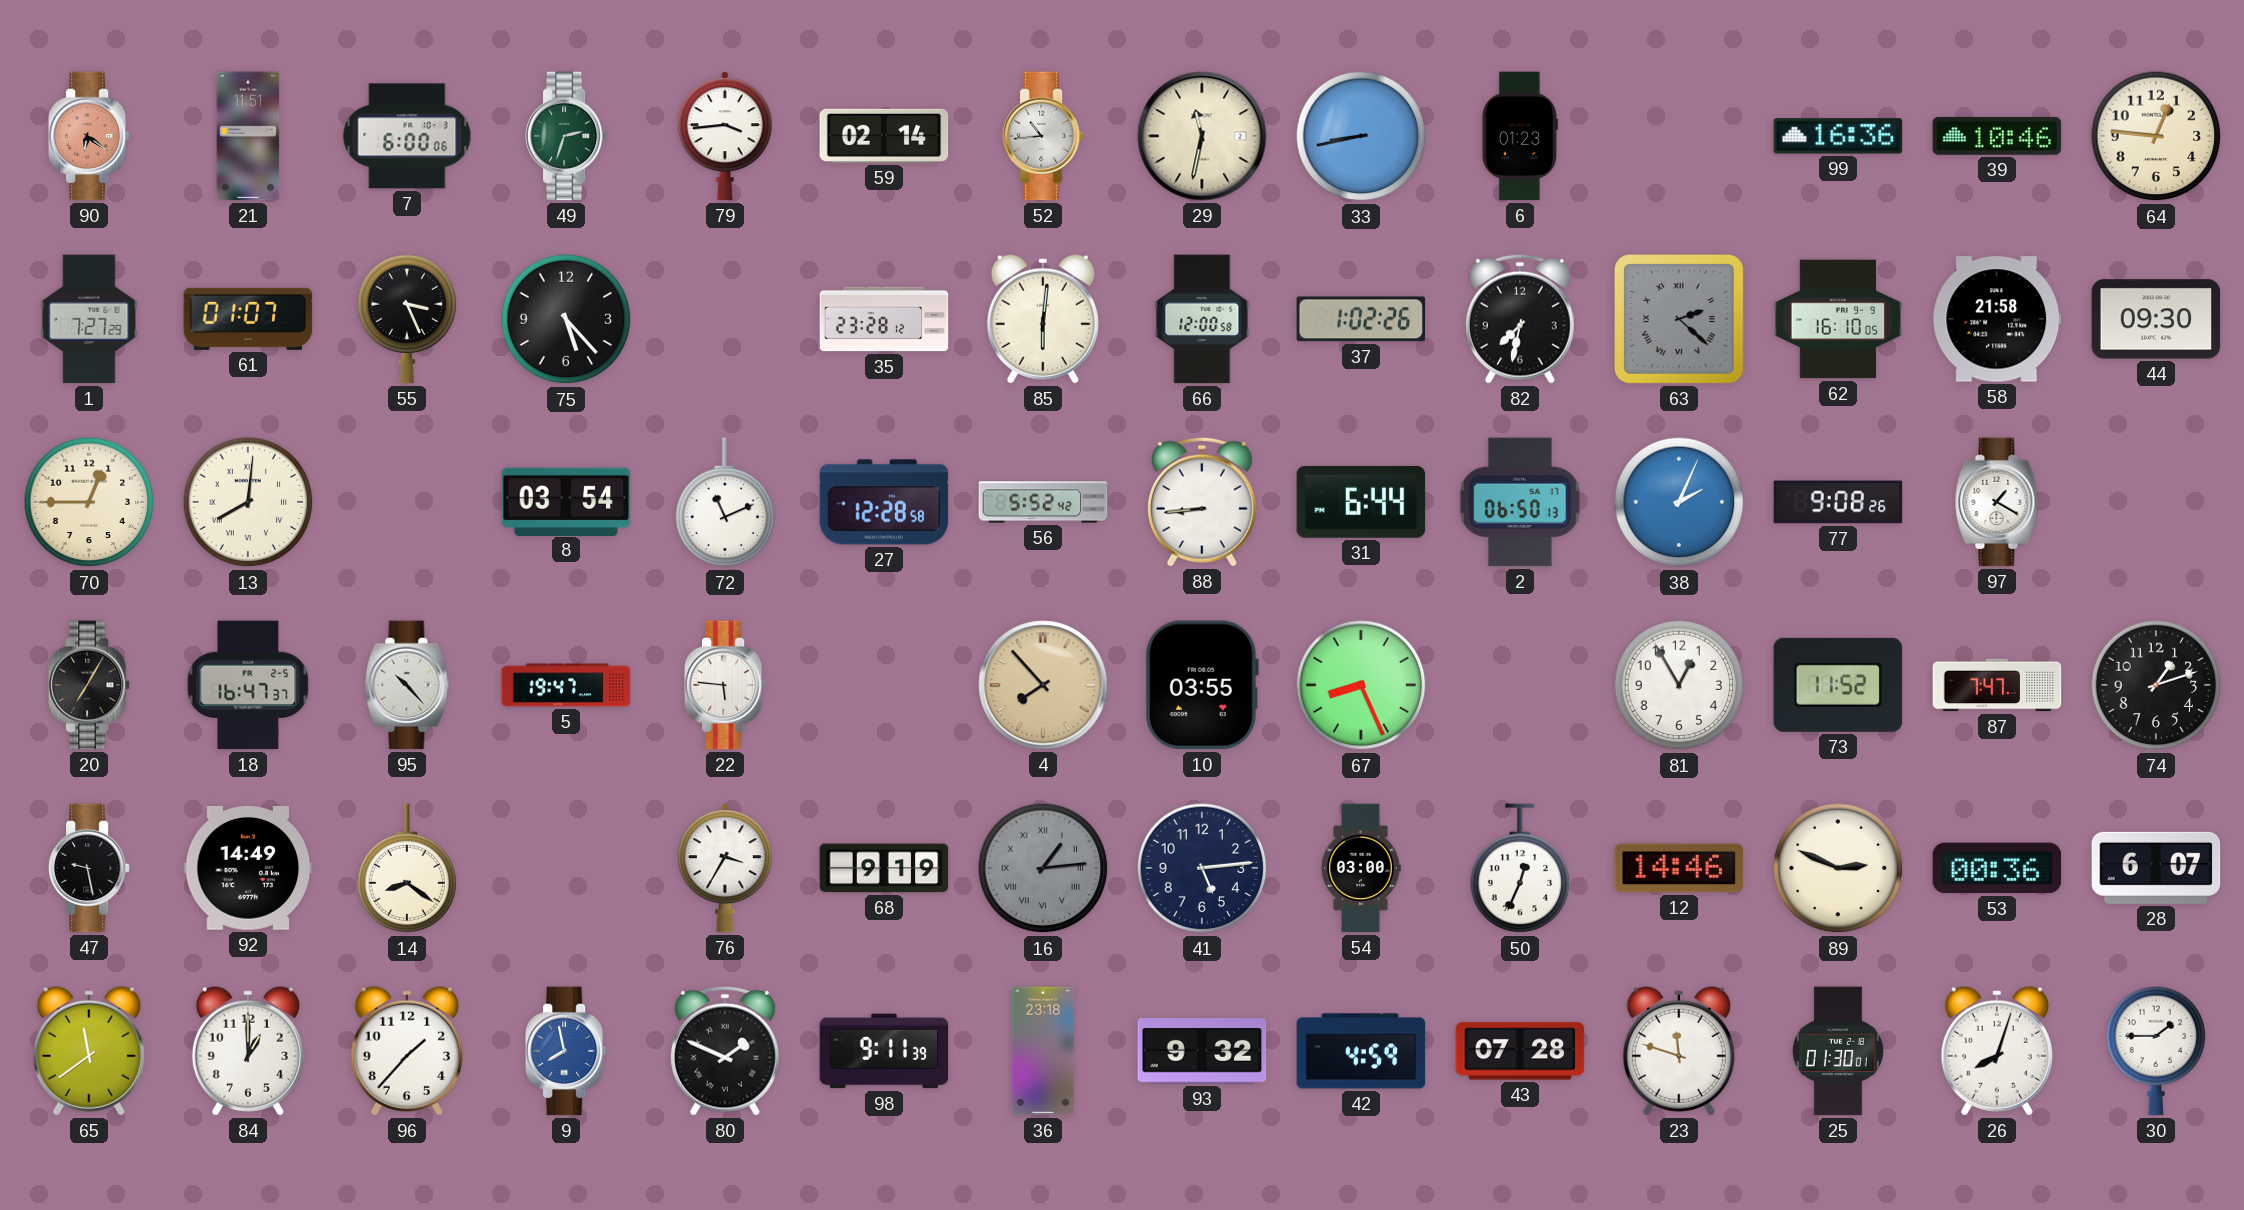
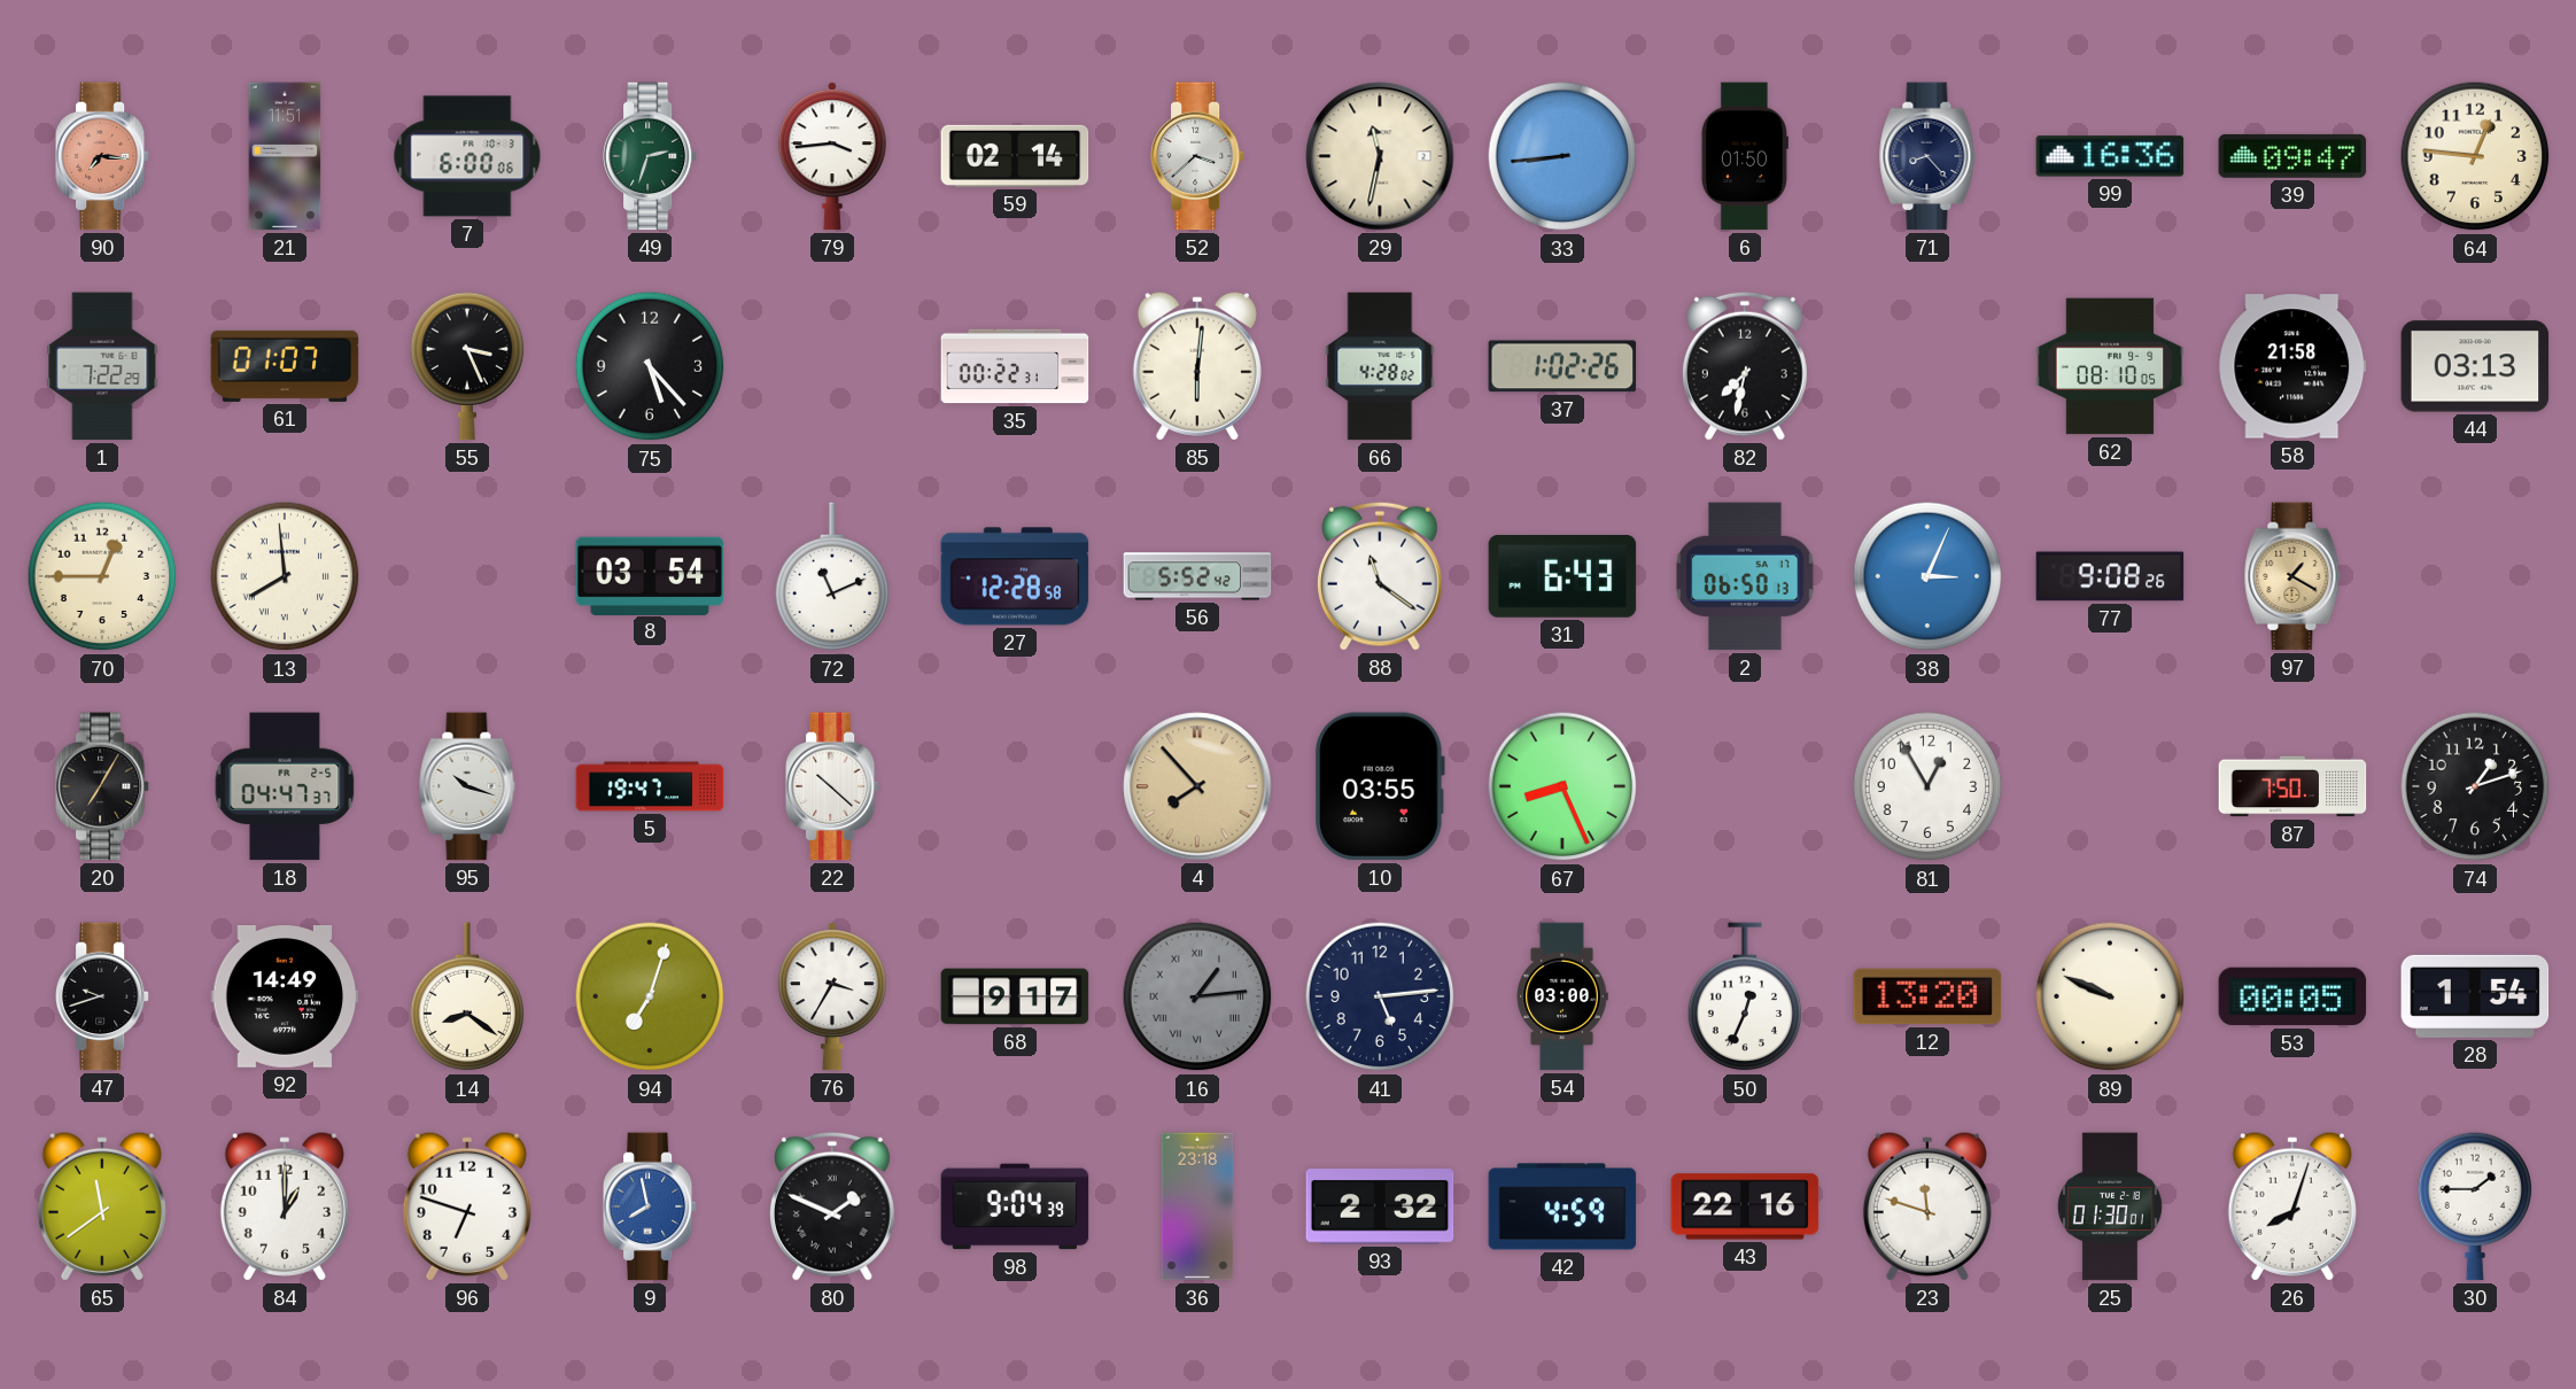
90: 6:21 -> 7:16
52: 10:44 -> 3:38
33: 8:43 -> 8:44
6: 01:23 -> 01:50
71: none -> 8:23
39: 10:46 -> 09:47
1: 7:27 -> 7:22
35: 23:28 -> 00:22
66: 12:00 -> 4:28
63: 2:22 -> none
62: 16:10 -> 08:10
44: 09:30 -> 03:13
13: 8:01 -> 7:59
88: 8:44 -> 11:21
31: 6:44 -> 6:43
38: 2:04 -> 3:04
97 dial: white -> champagne
18: 16:47 -> 04:47
95: 10:23 -> 10:18
22: 5:46 -> 10:22
73: 11:52 -> none
87: 7:47 -> 7:50
47: 9:28 -> 9:42
94: none -> 7:03
68: 9:19 -> 9:17
12: 14:46 -> 13:20
89: 2:49 -> 9:49
53: 00:36 -> 00:05
28: 6:07 -> 1:54
96: 1:37 -> 6:48
98: 9:11 -> 9:04
93: 9:32 -> 2:32
43: 07:28 -> 22:16
